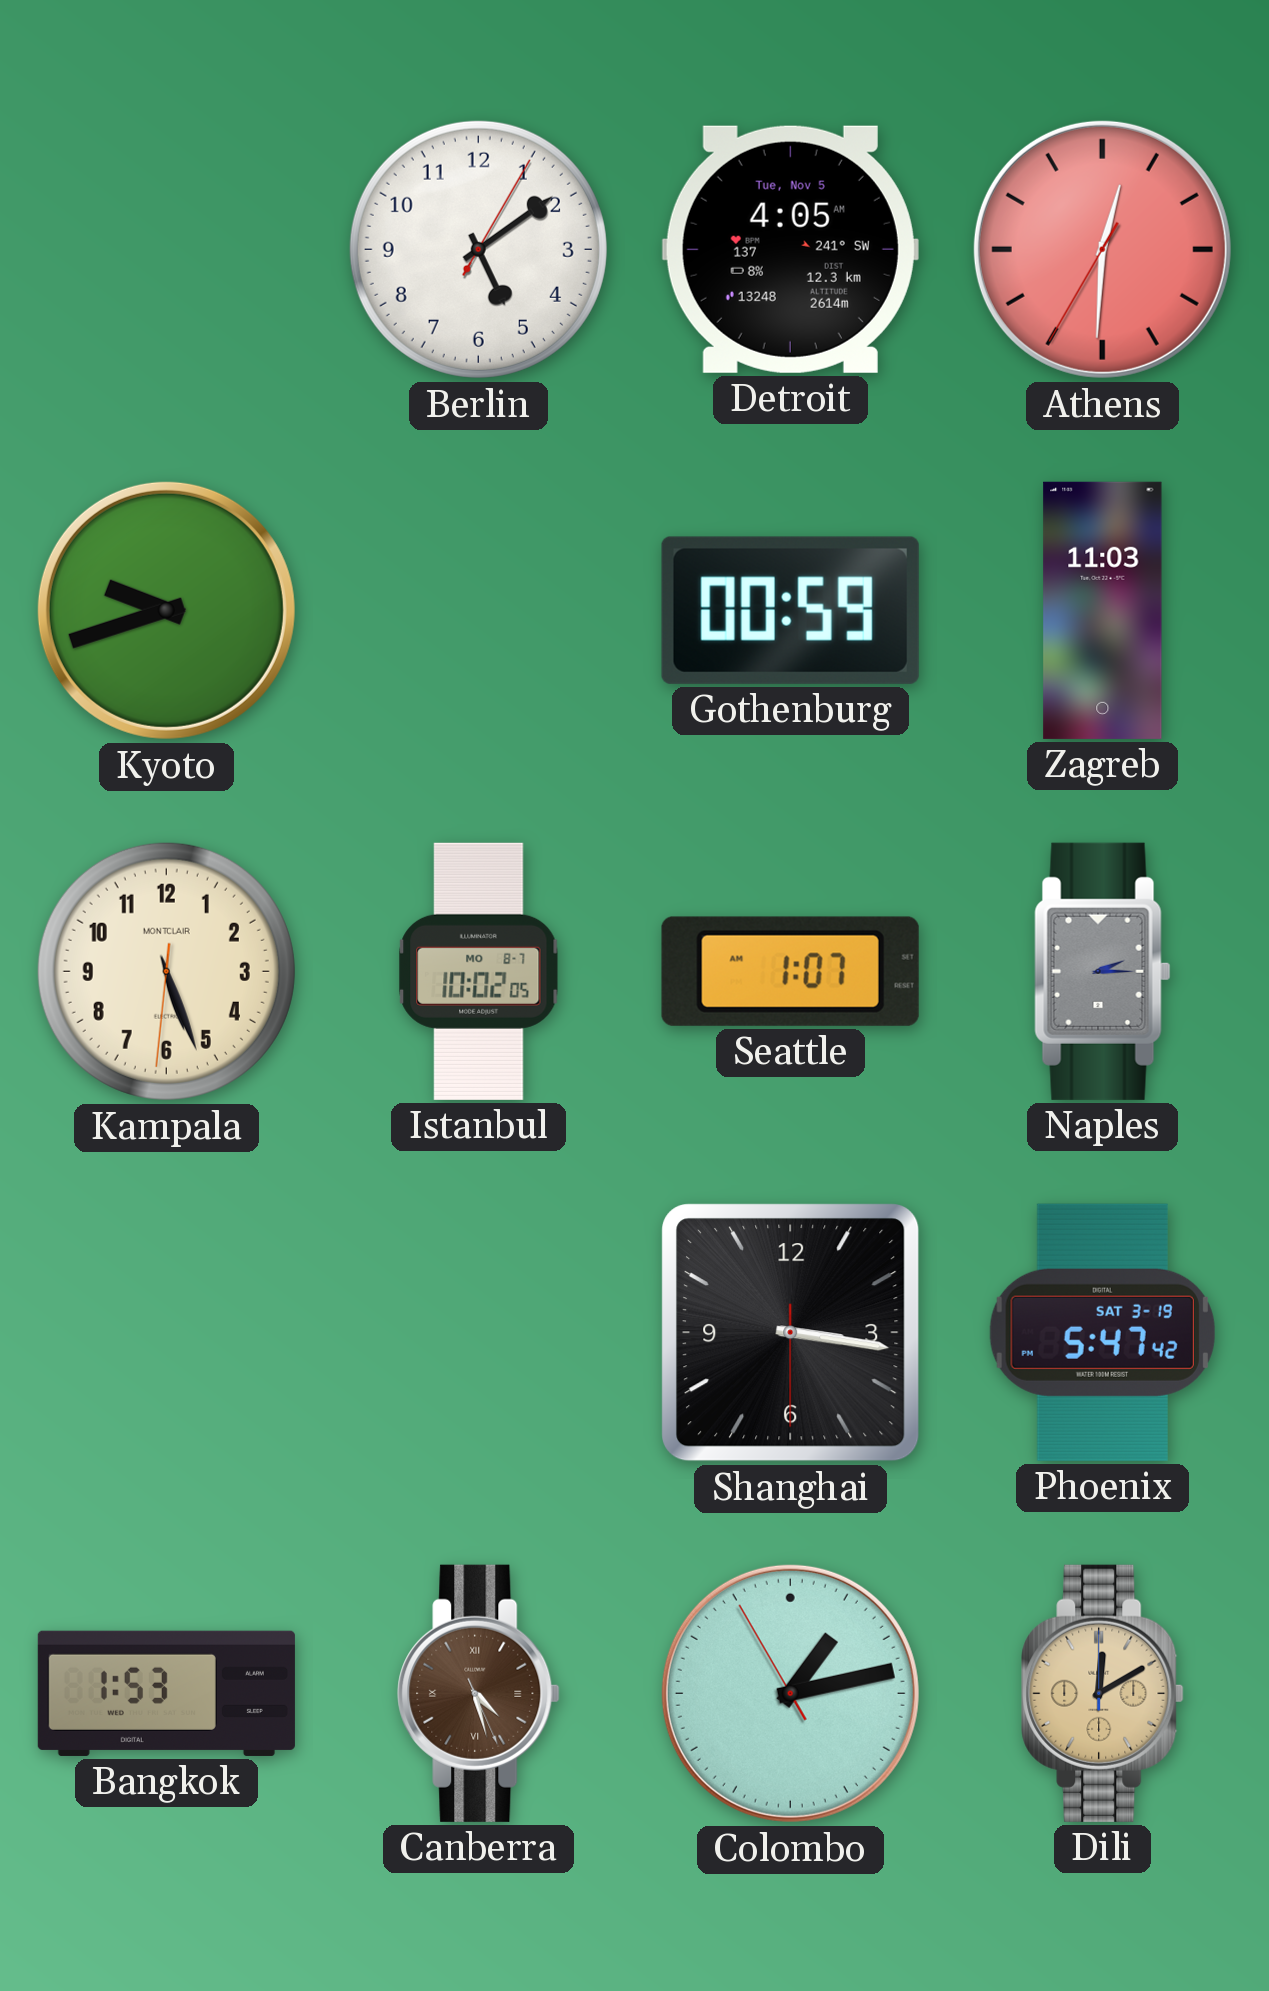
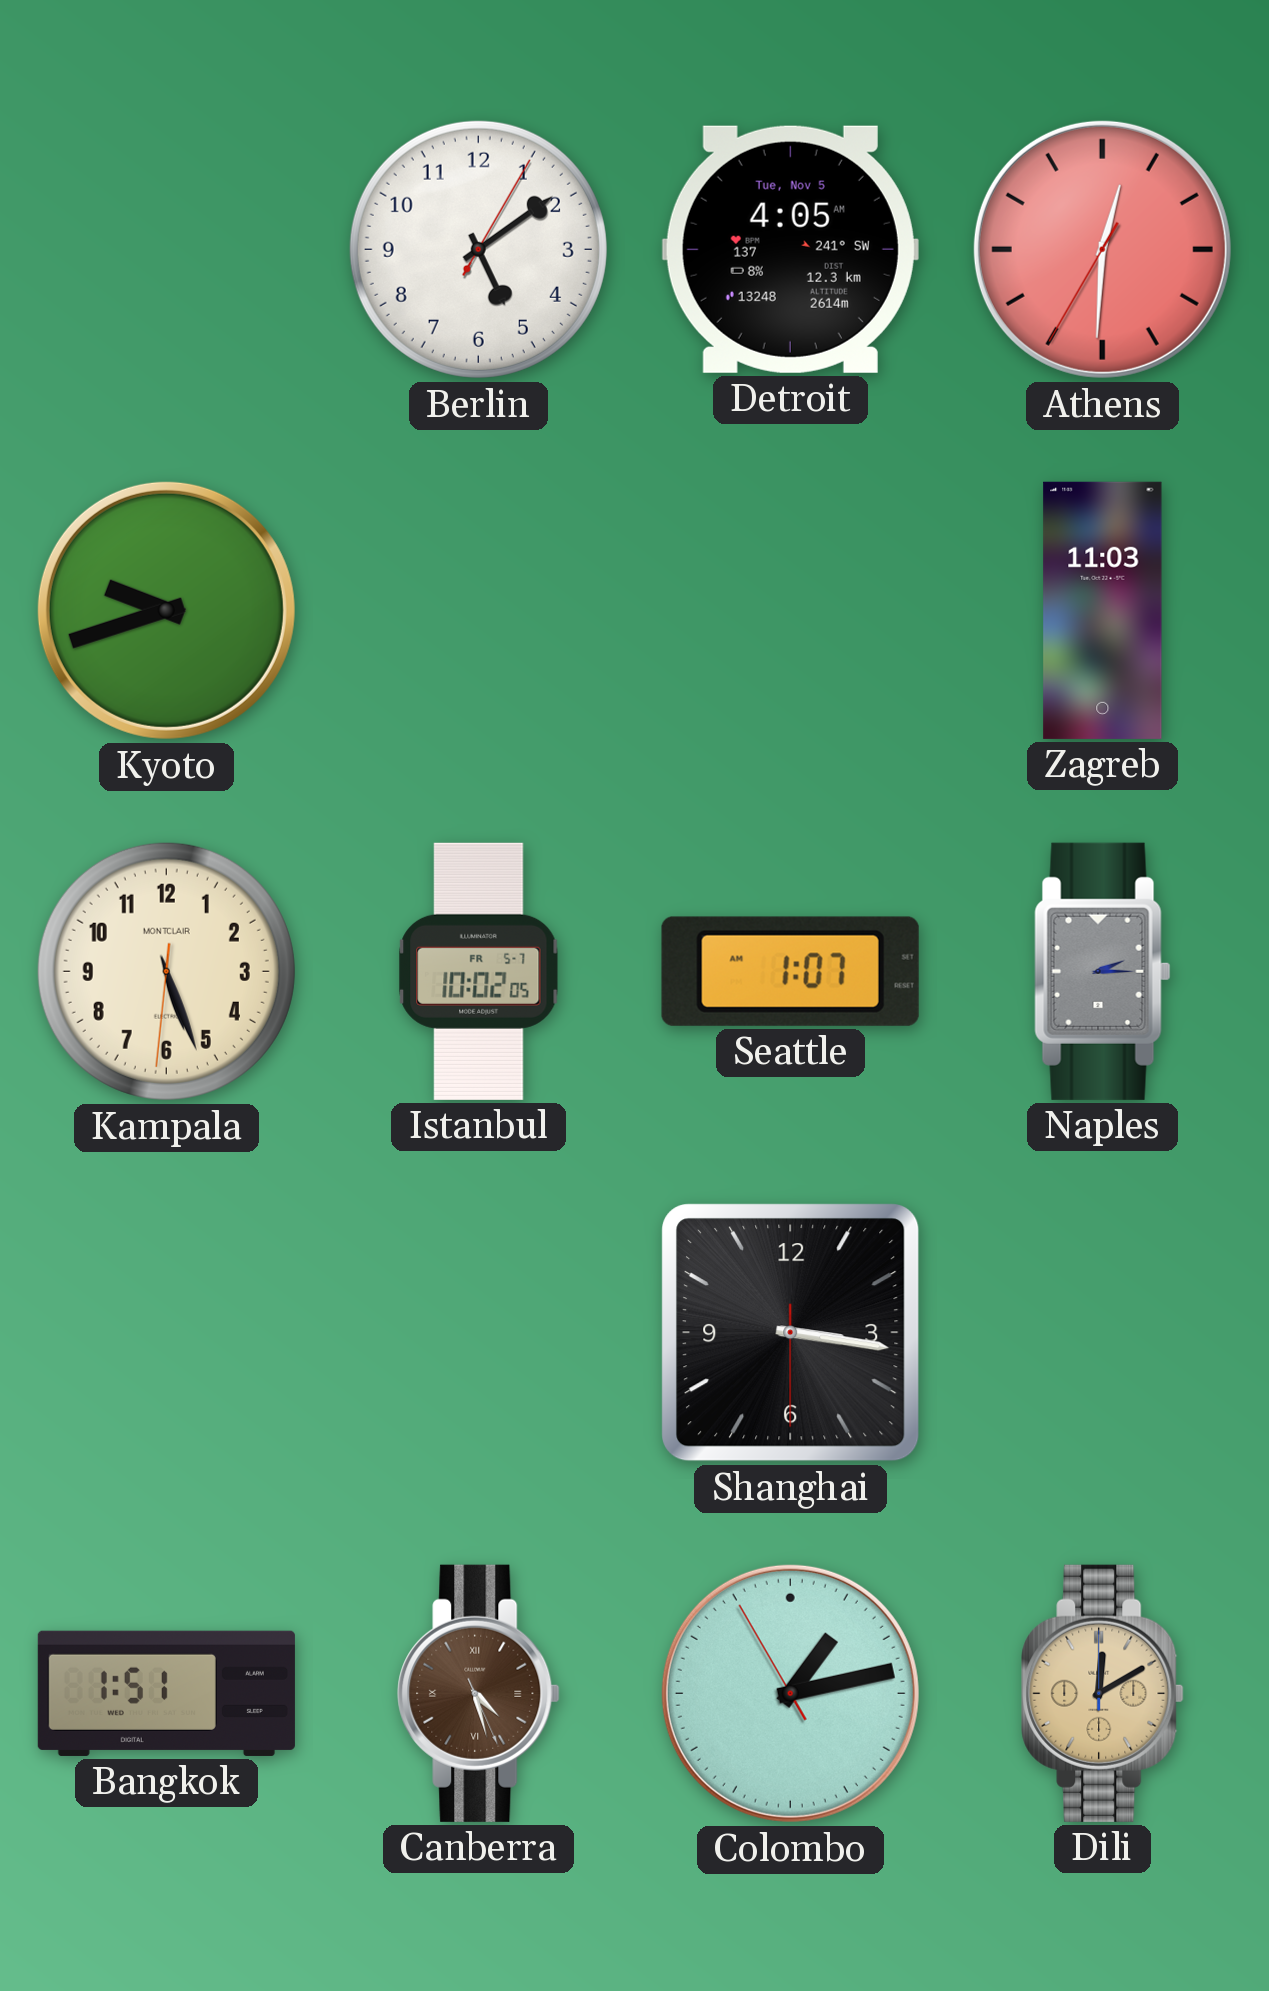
Gothenburg: 00:59 -> none
Istanbul date: MO 8-7 -> FR 5-7
Phoenix: 5:47 -> none
Bangkok: 1:53 -> 1:51
